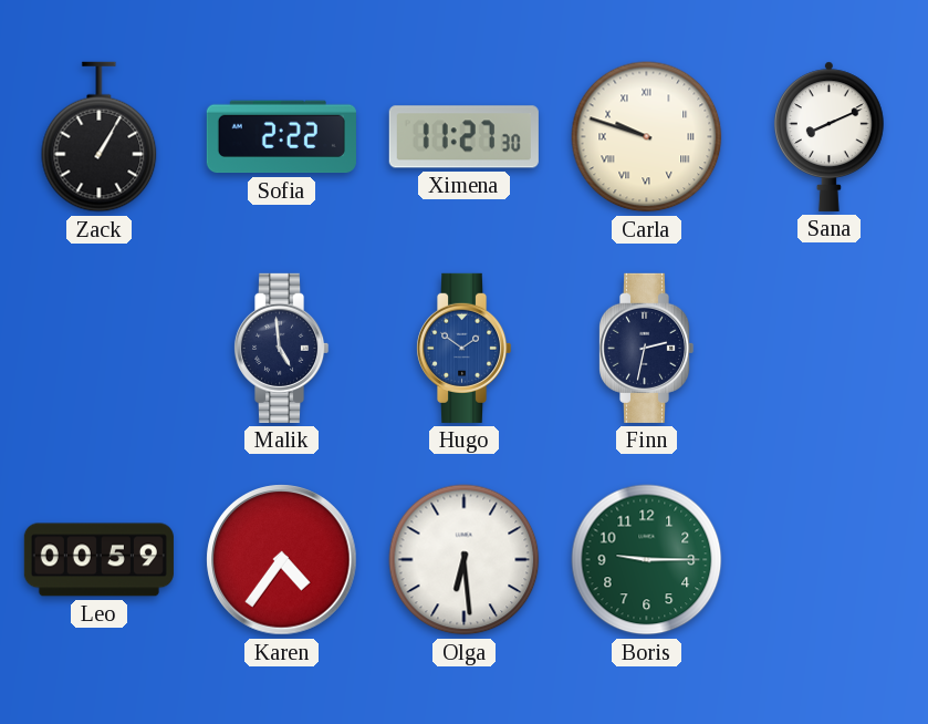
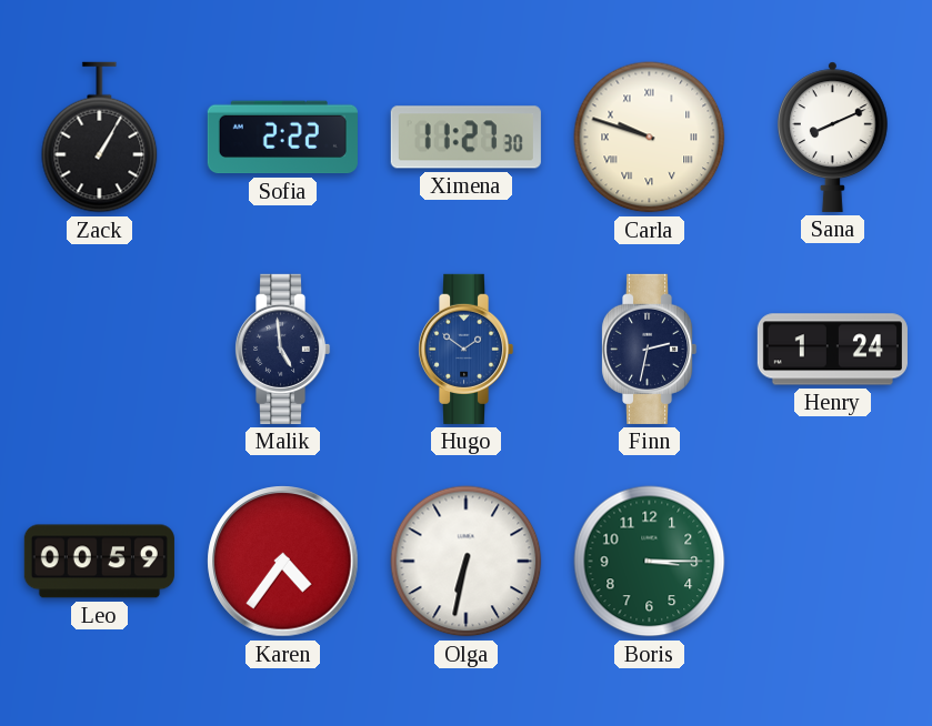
Henry: none -> 1:24
Olga: 6:29 -> 6:32
Boris: 9:15 -> 3:15
